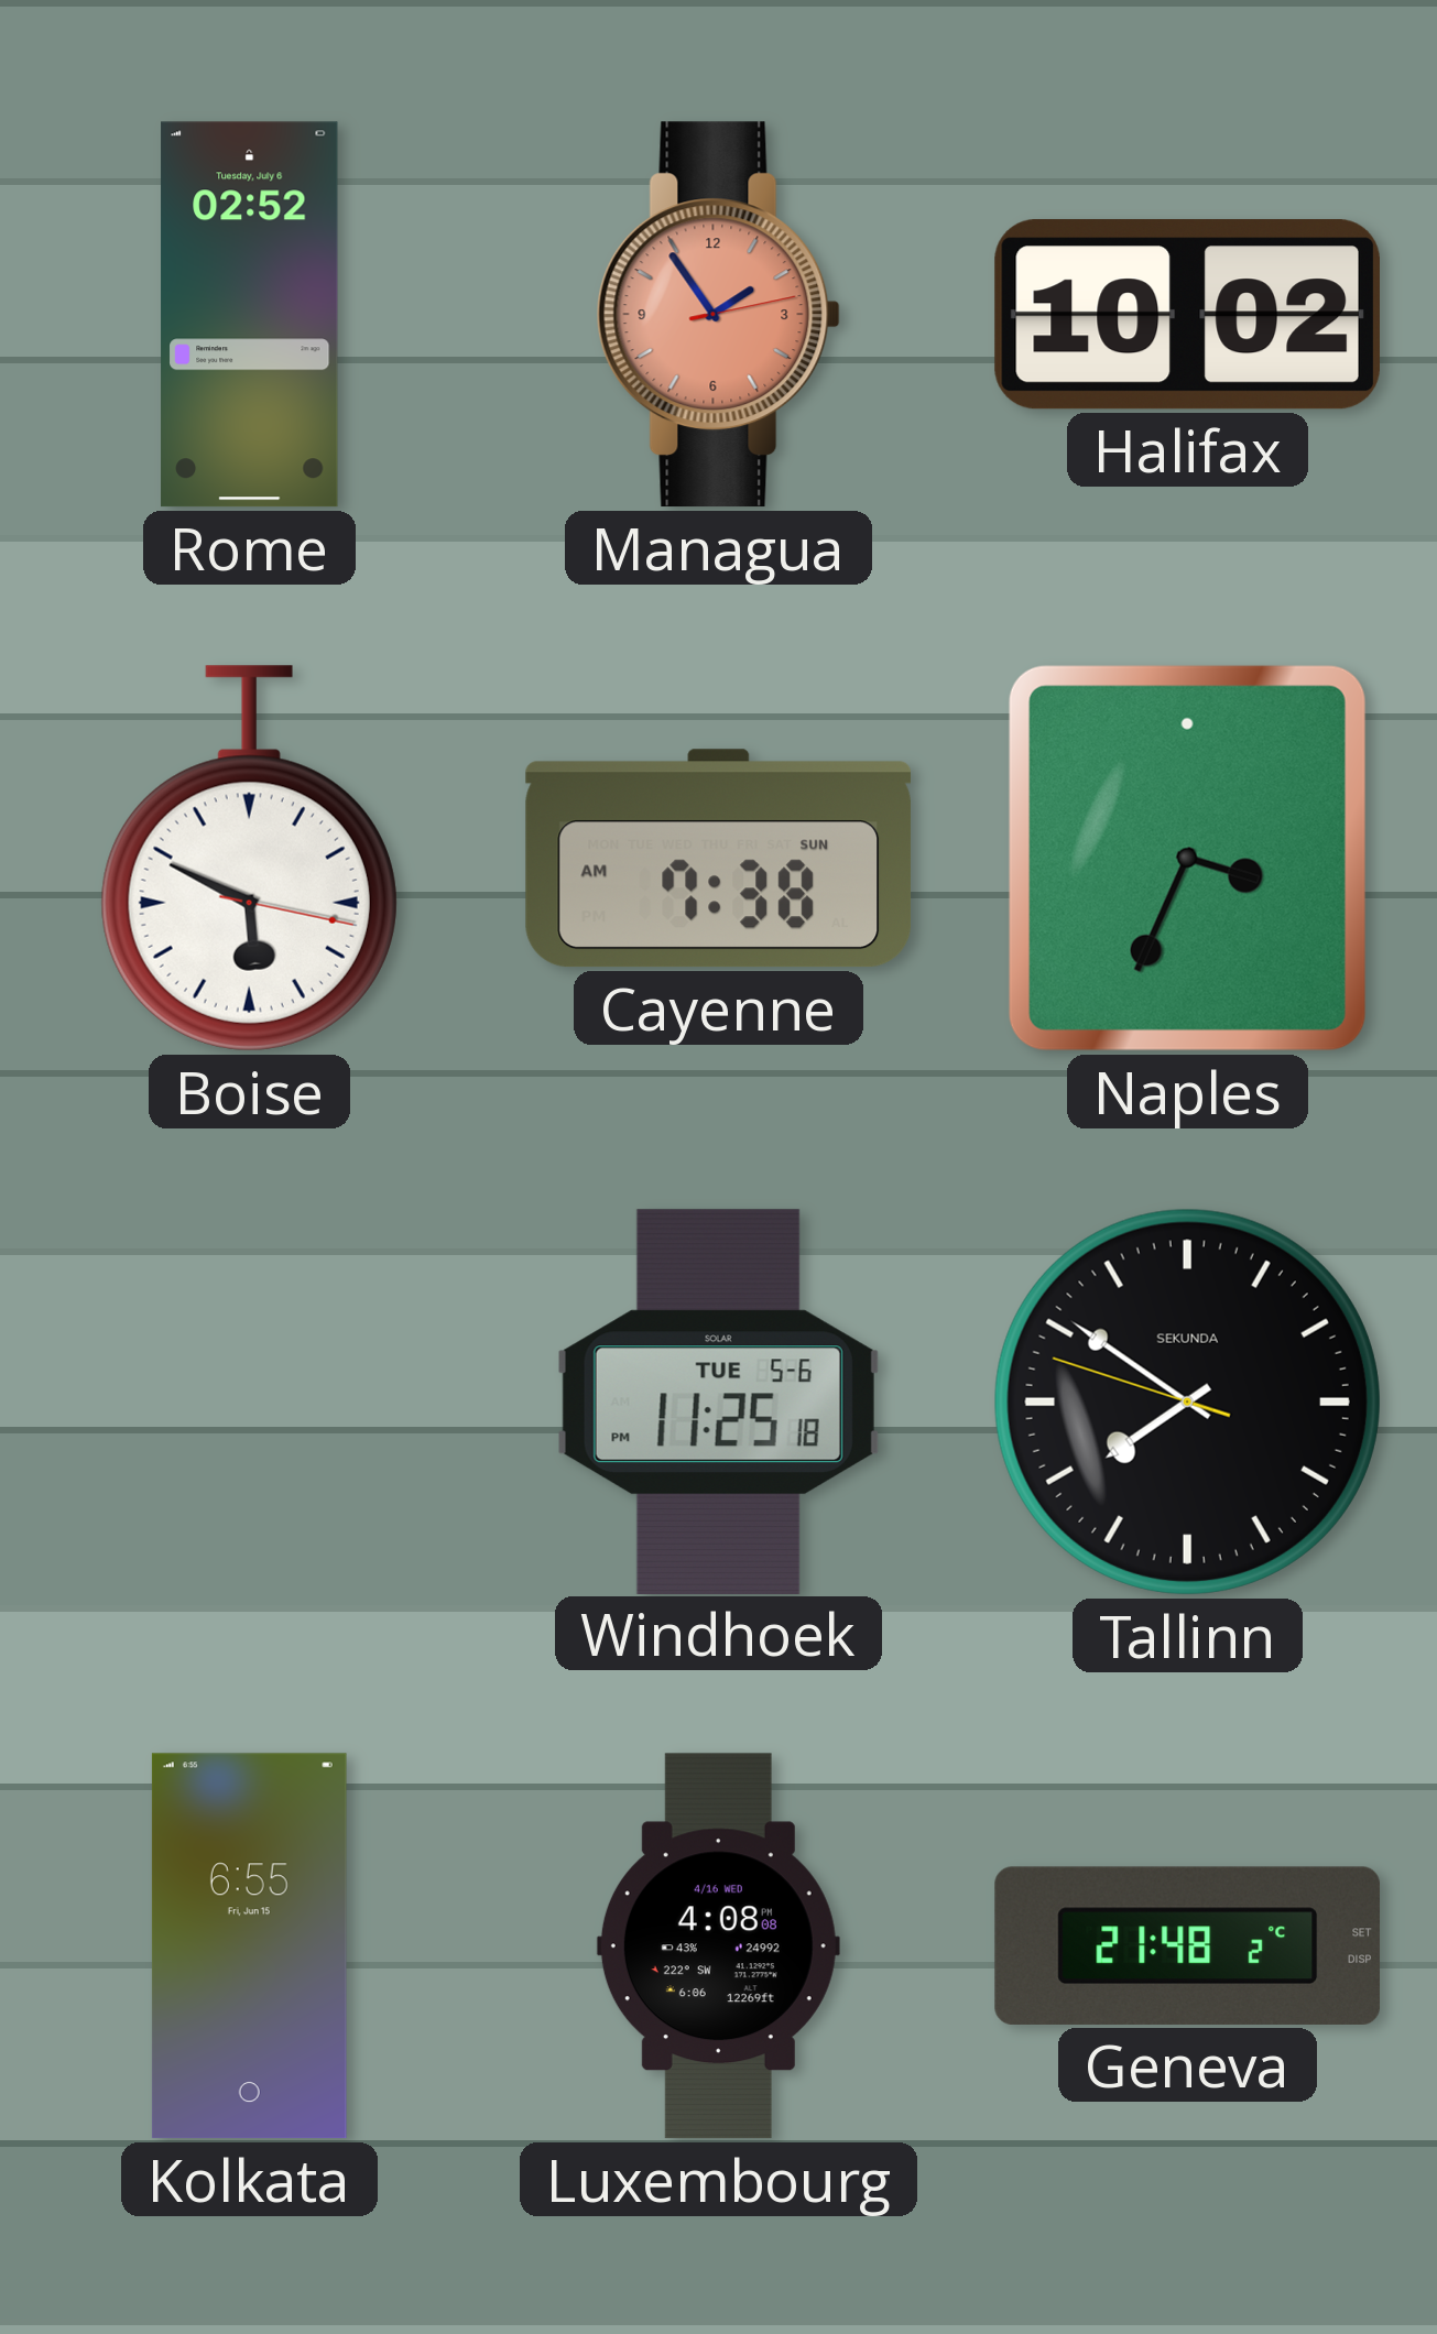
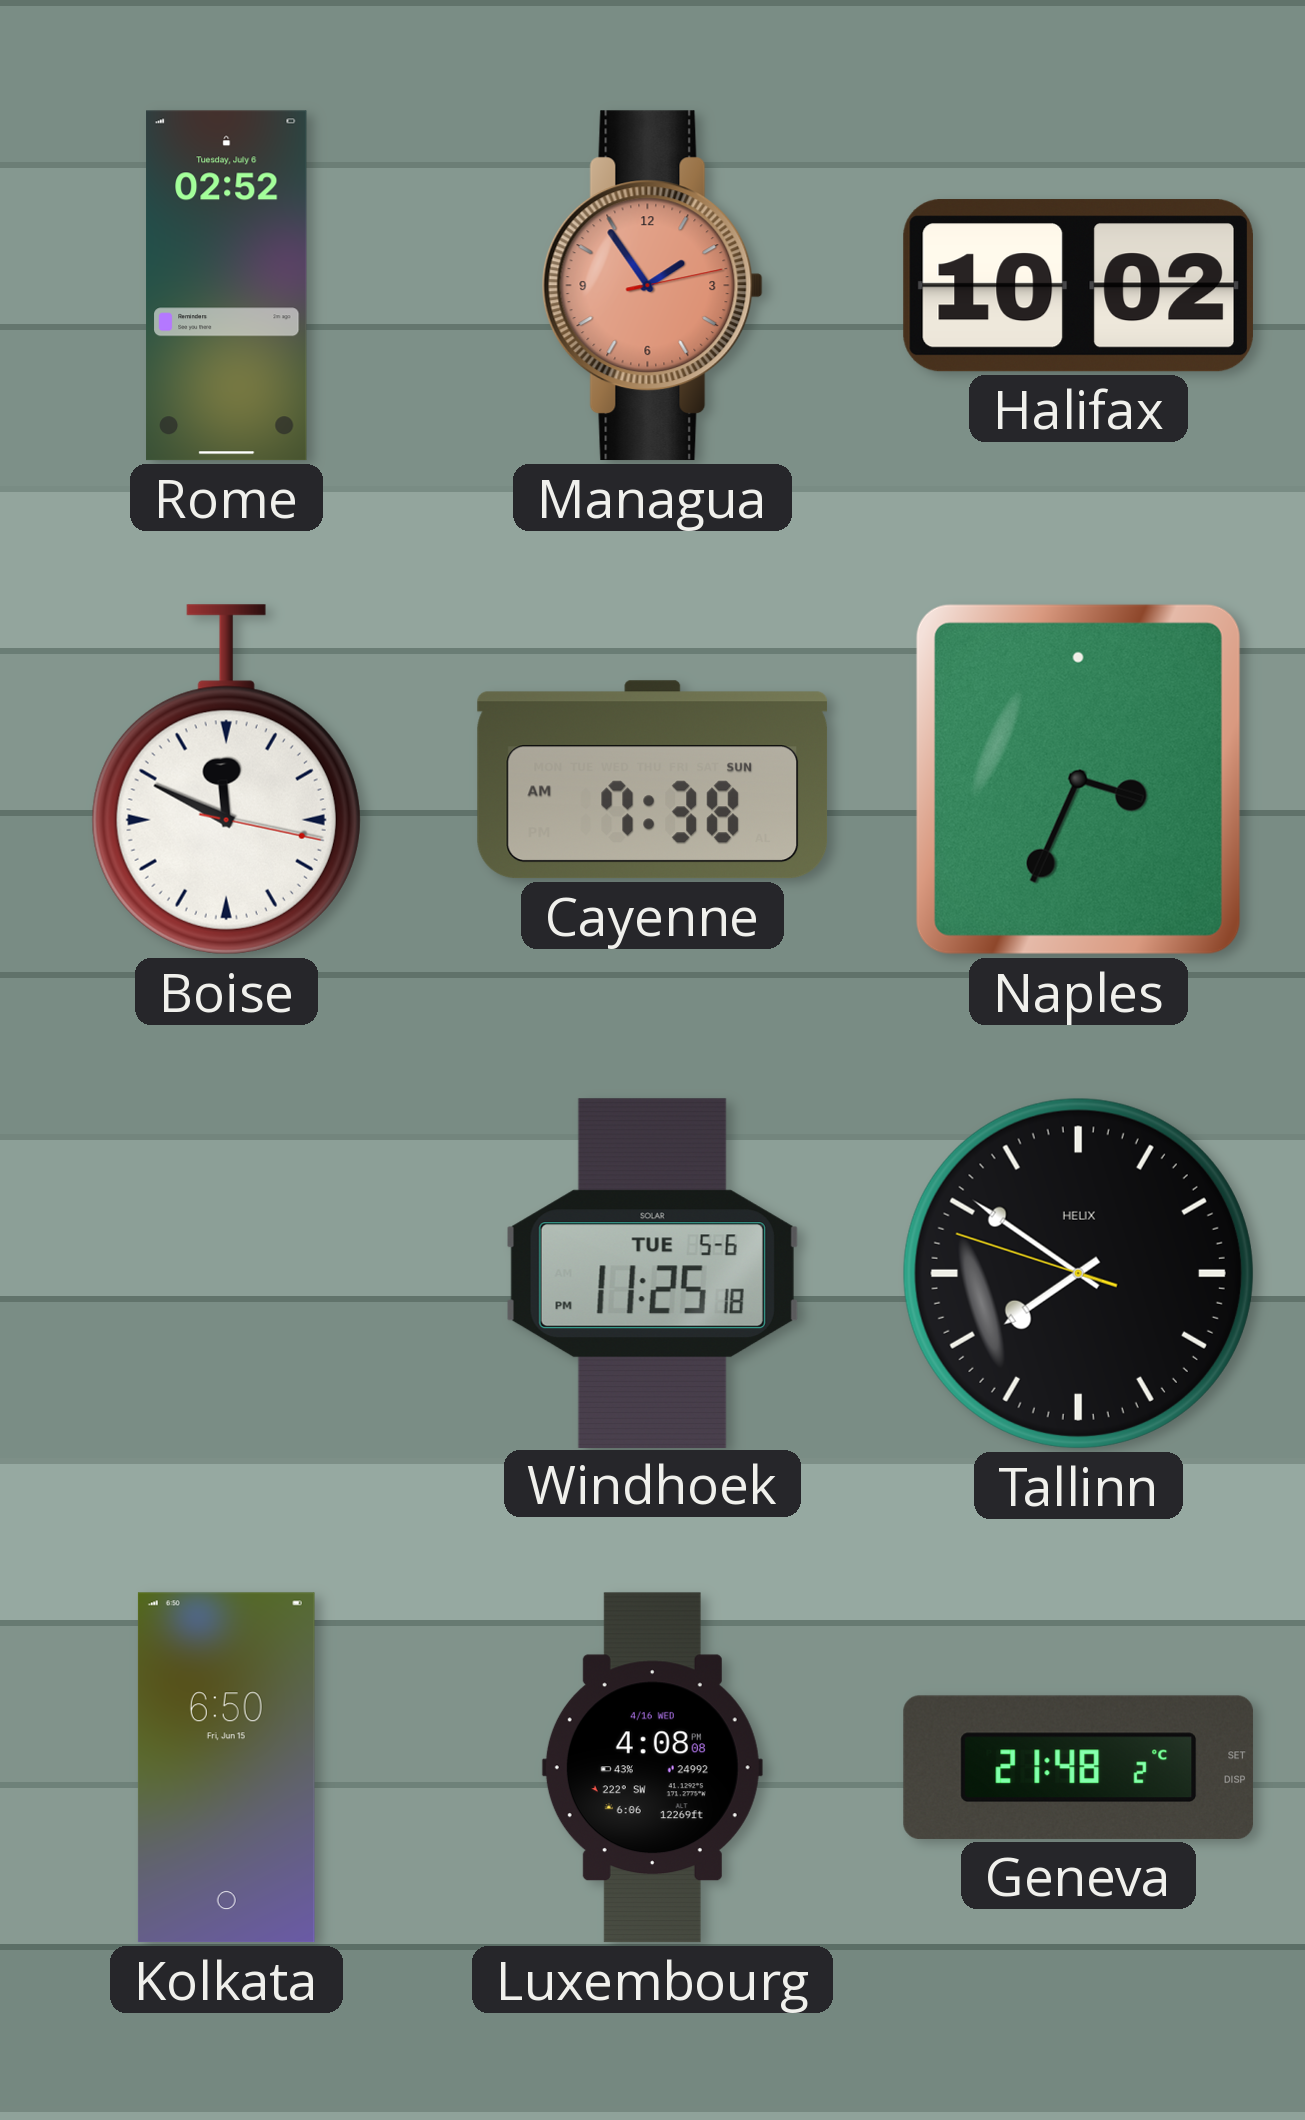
Boise: 5:49 -> 11:49
Tallinn brand: SEKUNDA -> HELIX
Kolkata: 6:55 -> 6:50
